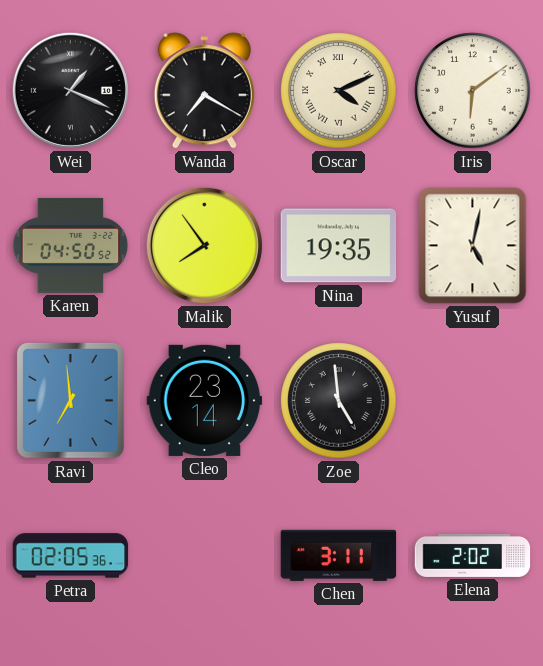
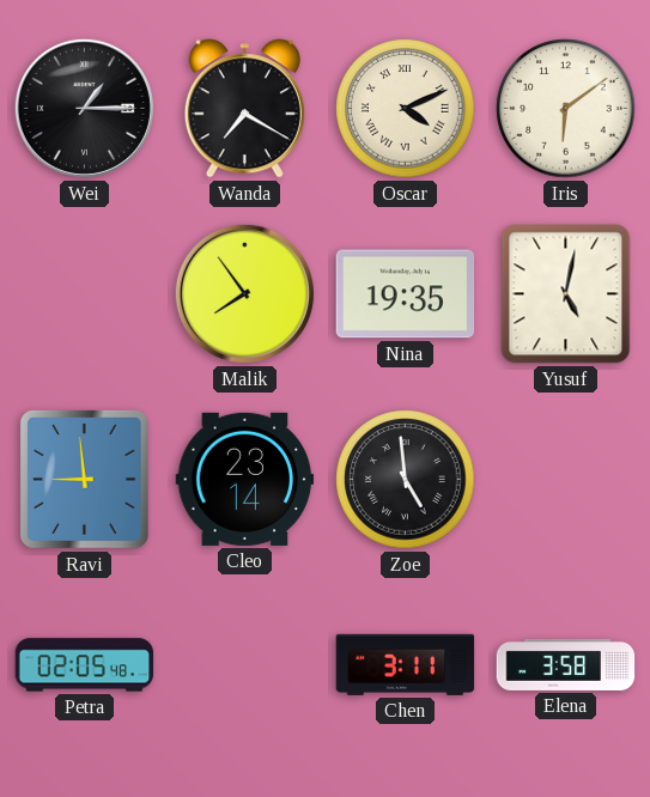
Wei: 1:19 -> 1:15
Karen: 04:50 -> none
Ravi: 6:59 -> 8:59
Petra: 02:05:36 -> 02:05:48
Elena: 2:02 -> 3:58
